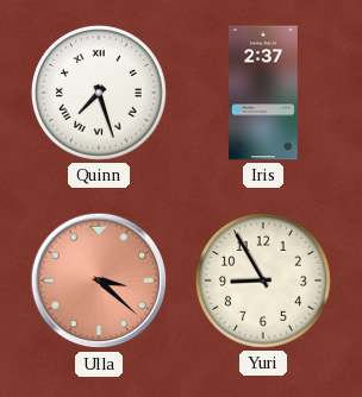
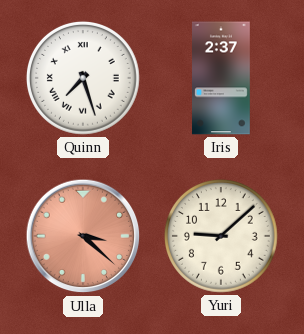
Yuri: 8:55 -> 9:08
